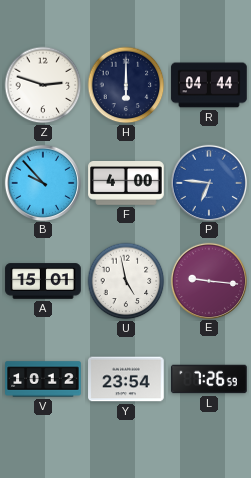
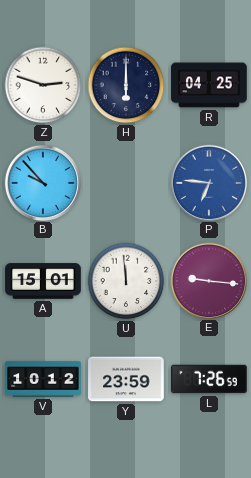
R: 04:44 -> 04:25
F: 4:00 -> none
U: 4:58 -> 11:59
Y: 23:54 -> 23:59
